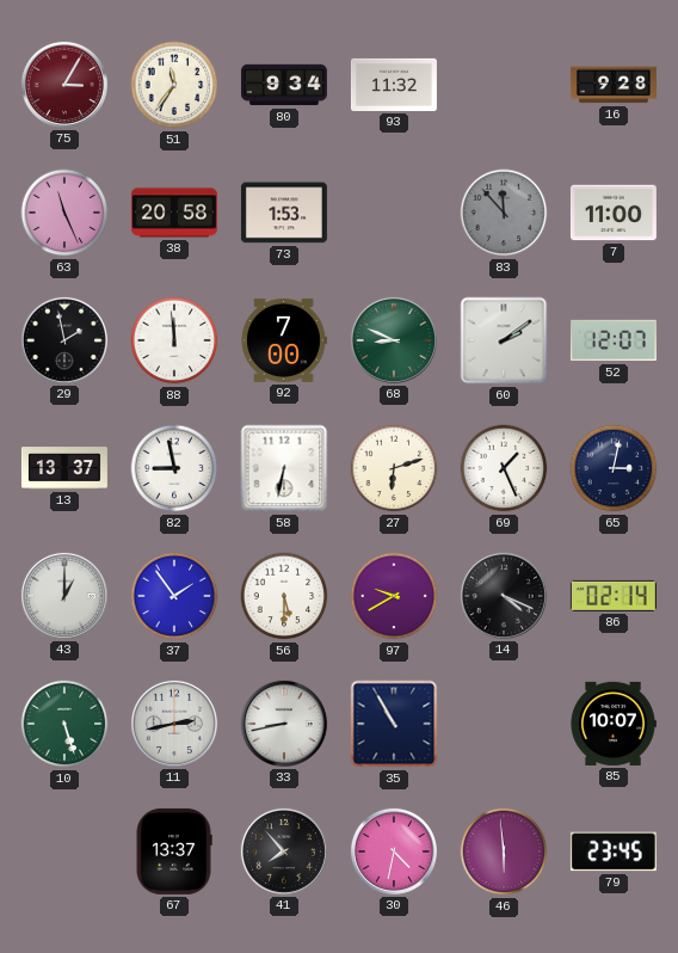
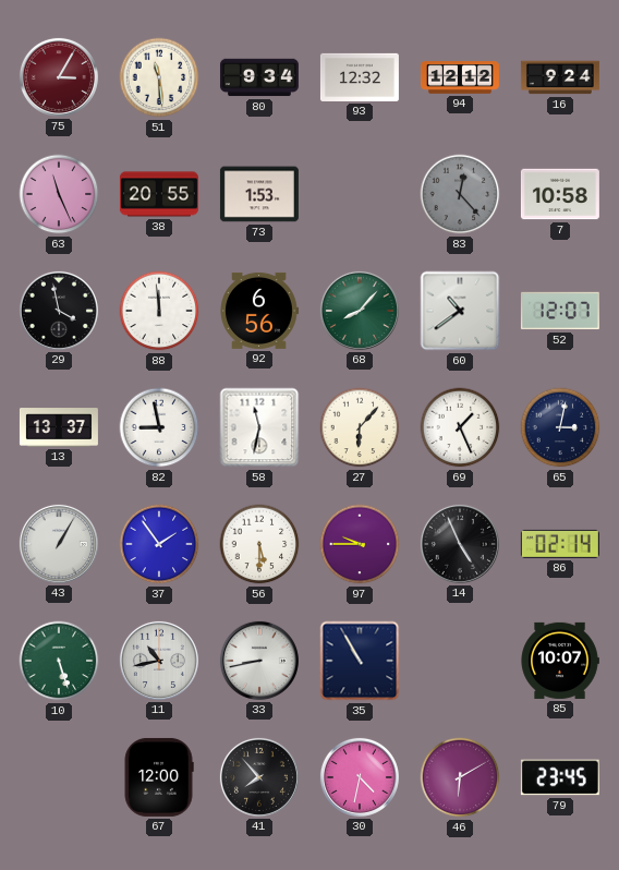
51: 11:36 -> 11:29
93: 11:32 -> 12:32
94: none -> 12:12
16: 9:28 -> 9:24
38: 20:58 -> 20:55
83: 11:53 -> 12:23
7: 11:00 -> 10:58
29: 1:58 -> 3:58
92: 7:00 -> 6:56
68: 8:49 -> 8:07
60: 2:09 -> 10:39
58: 6:32 -> 11:32
27: 6:12 -> 6:07
43: 1:00 -> 1:05
97: 9:40 -> 9:45
14: 4:19 -> 4:56
11: 2:43 -> 10:43
67: 13:37 -> 12:00
46: 5:59 -> 6:10
